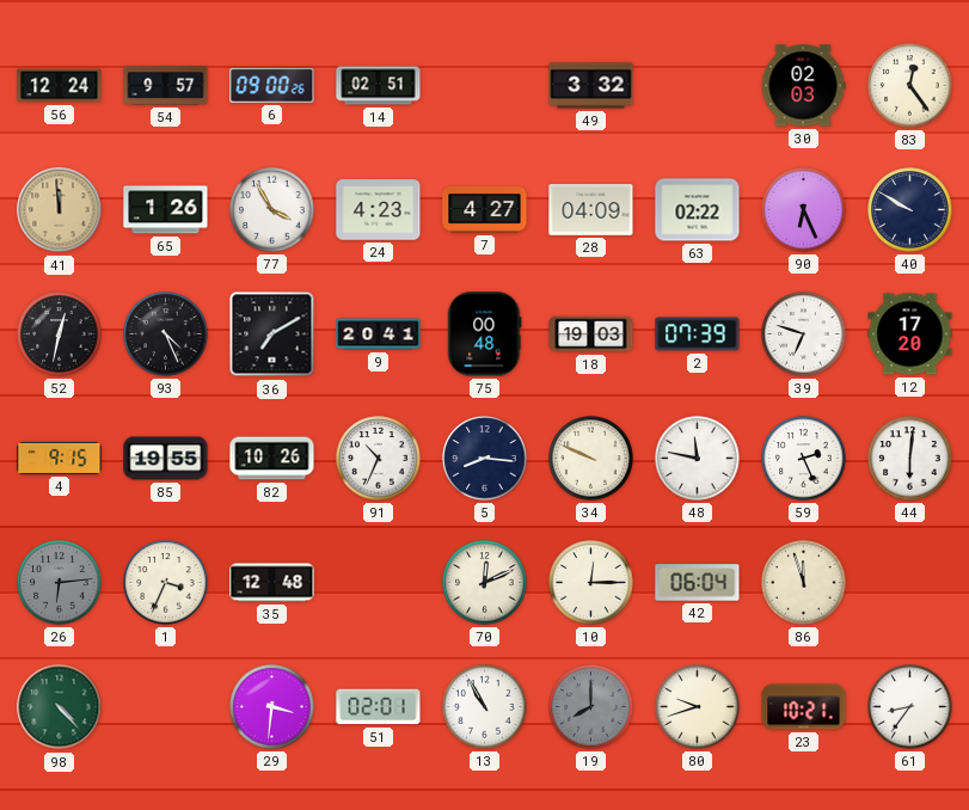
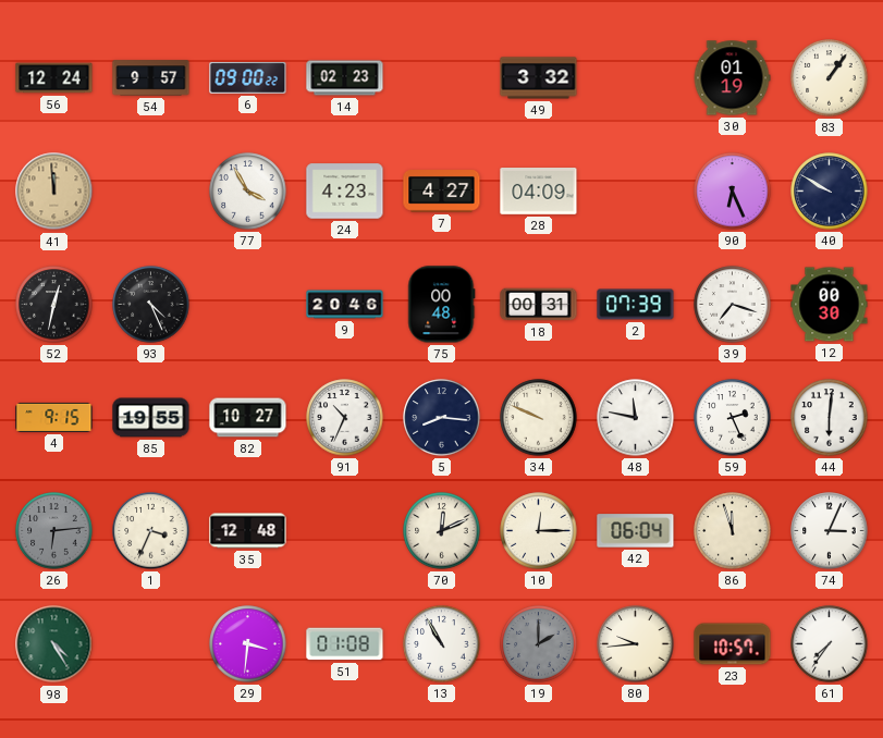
6: 09:00:26 -> 09:00:22
14: 02:51 -> 02:23
30: 02:03 -> 01:19
83: 12:24 -> 1:06
65: 1:26 -> none
63: 02:22 -> none
36: 7:10 -> none
9: 20:41 -> 20:46
18: 19:03 -> 00:31
39: 6:48 -> 7:18
12: 17:20 -> 00:30
82: 10:26 -> 10:27
74: none -> 3:04
98: 4:23 -> 4:25
51: 02:01 -> 01:08
19: 8:00 -> 2:00
80: 9:42 -> 9:44
23: 10:21 -> 10:57
61: 8:36 -> 7:36
